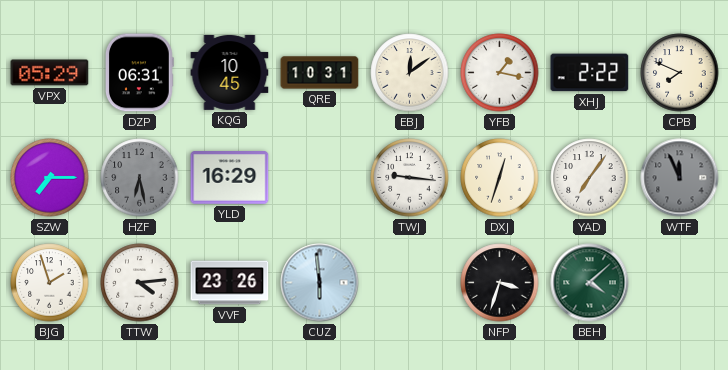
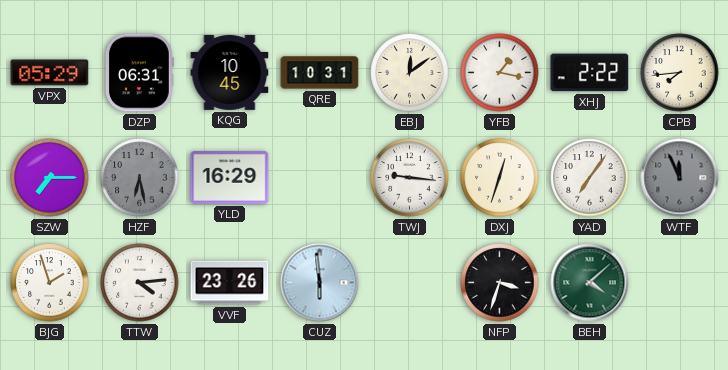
CPB: 7:49 -> 7:44
